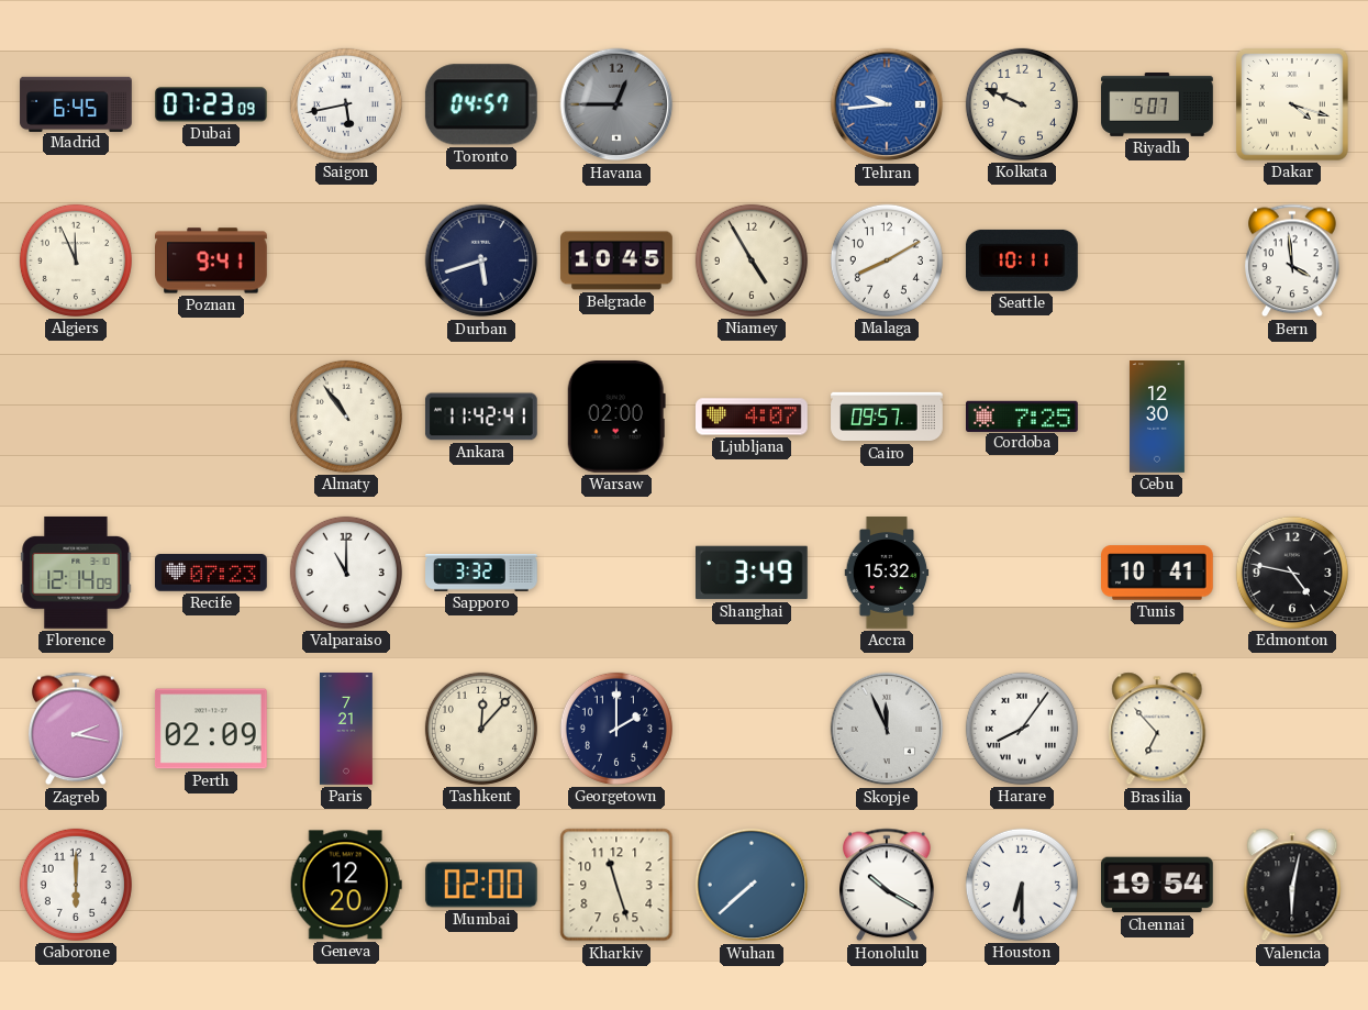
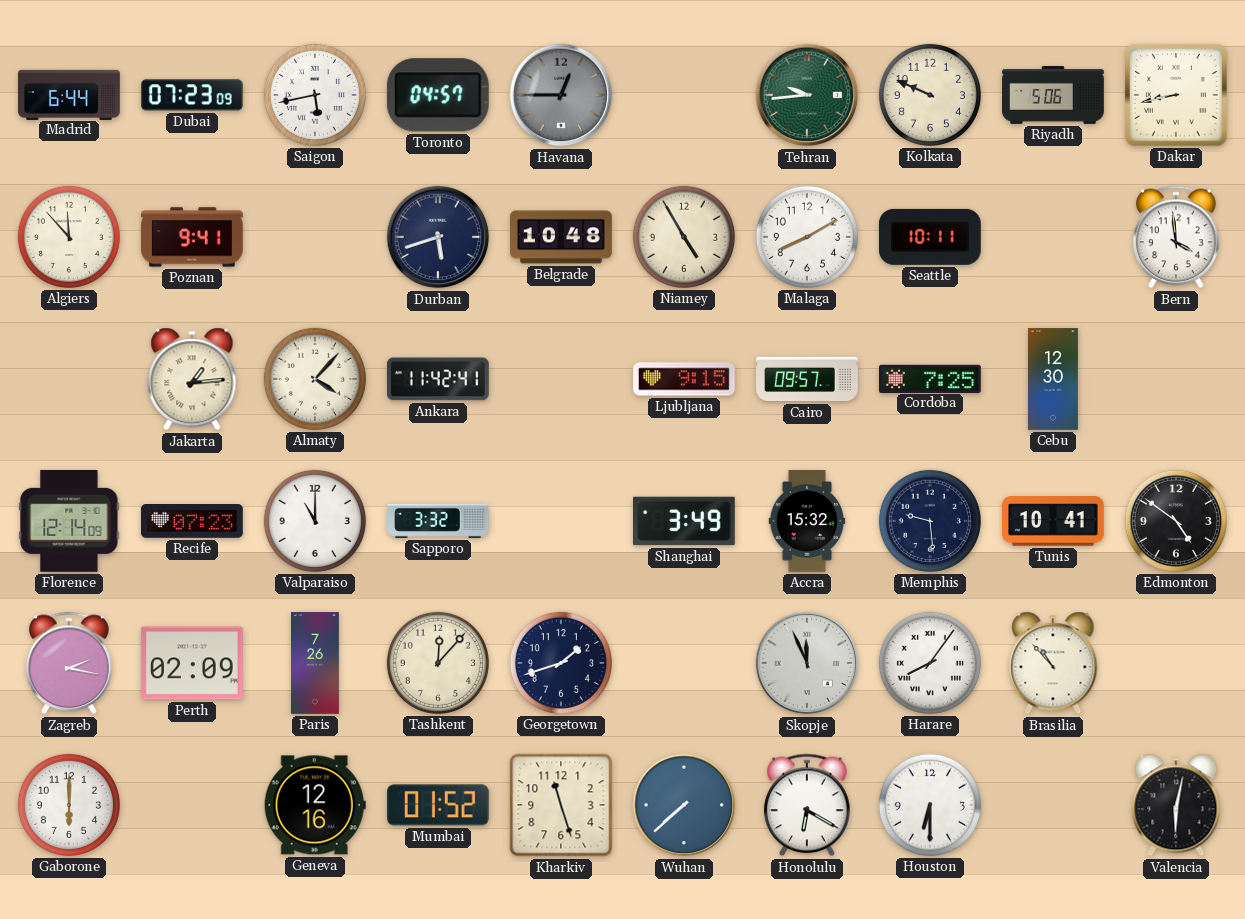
Madrid: 6:45 -> 6:44
Tehran dial: blue -> green
Riyadh: 5:07 -> 5:06
Dakar: 4:18 -> 8:43
Algiers: 11:56 -> 11:53
Belgrade: 10:45 -> 10:48
Jakarta: none -> 1:14
Almaty: 10:54 -> 4:07
Warsaw: 02:00 -> none
Ljubljana: 4:07 -> 9:15
Memphis: none -> 9:29
Edmonton: 4:47 -> 4:51
Paris: 7:21 -> 7:26
Georgetown: 2:00 -> 1:42
Brasilia: 6:53 -> 10:53
Geneva: 12:20 -> 12:16
Mumbai: 02:00 -> 01:52
Honolulu: 10:20 -> 6:20
Chennai: 19:54 -> none
